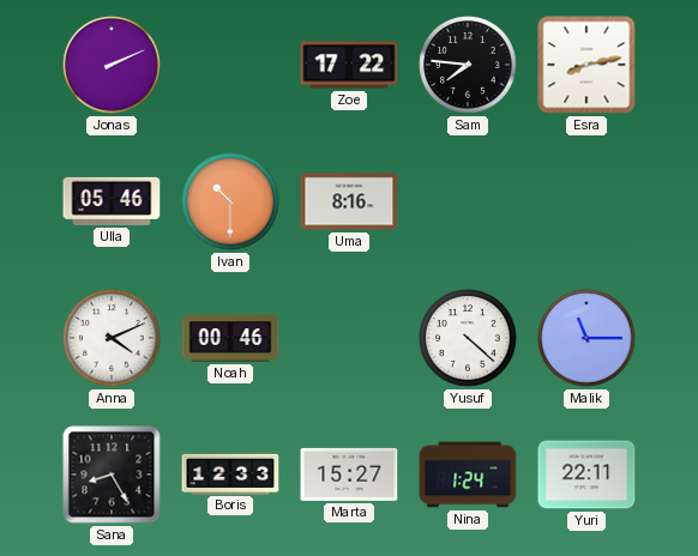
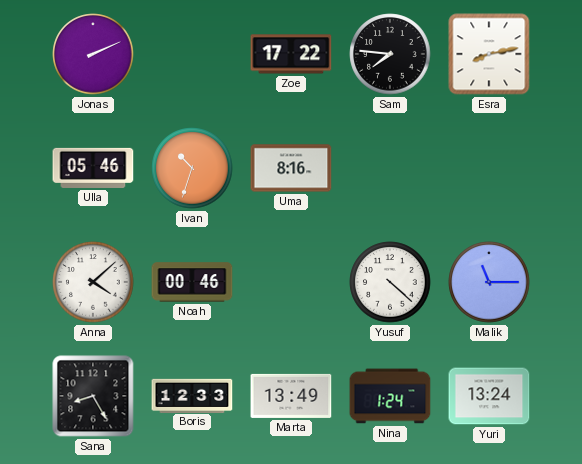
Ivan: 10:30 -> 10:33
Anna: 4:11 -> 4:08
Marta: 15:27 -> 13:49
Yuri: 22:11 -> 13:24
